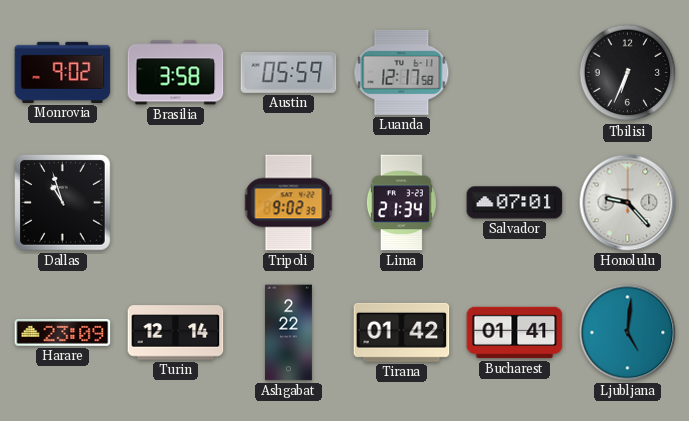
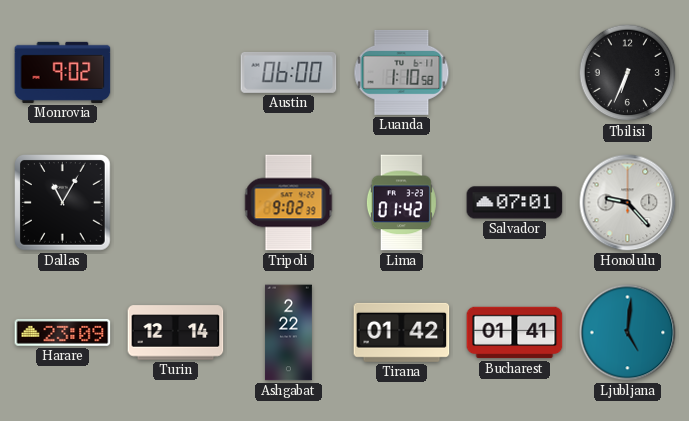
Brasilia: 3:58 -> none
Austin: 05:59 -> 06:00
Luanda: 12:17 -> 1:10
Dallas: 10:57 -> 11:05
Lima: 21:34 -> 01:42
